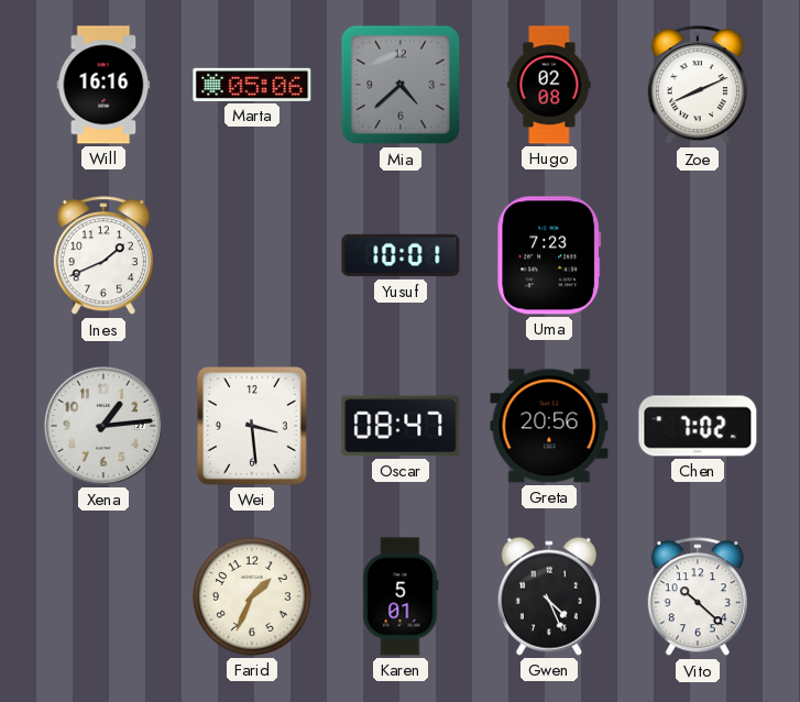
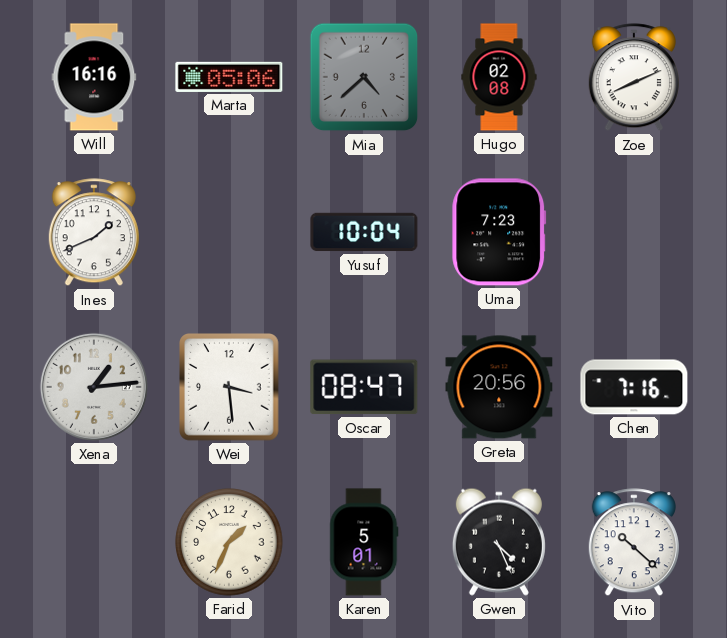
Yusuf: 10:01 -> 10:04
Chen: 7:02 -> 7:16
